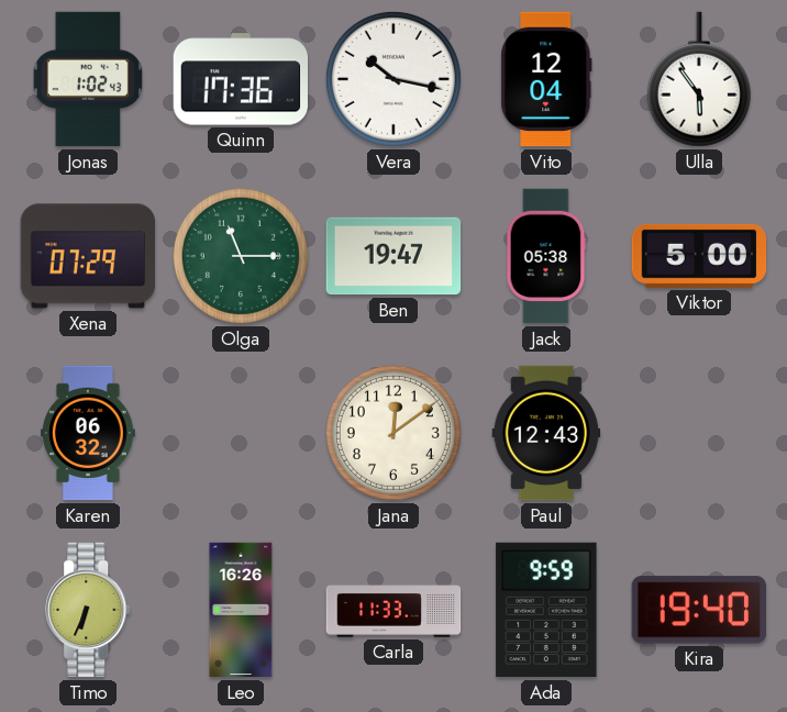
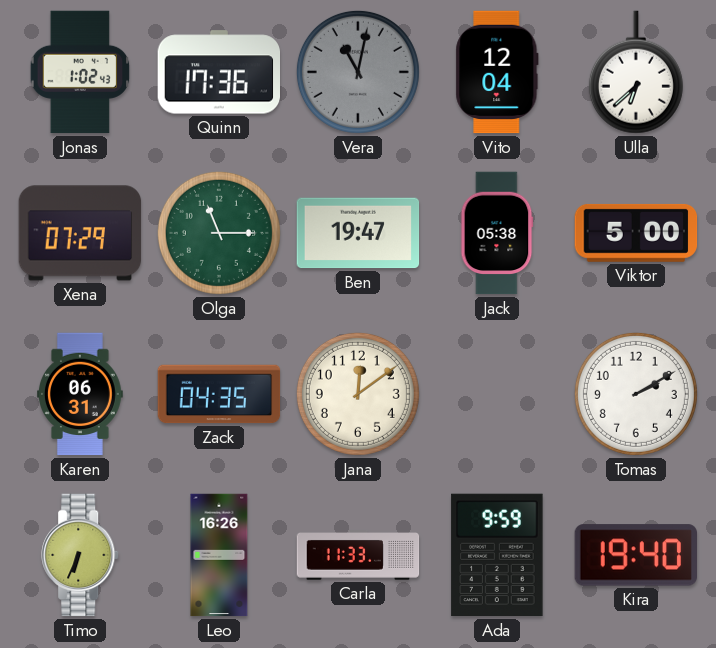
Vera: 10:17 -> 11:02
Vera dial: white -> grey
Ulla: 5:54 -> 6:38
Karen: 06:32 -> 06:31
Zack: none -> 04:35
Paul: 12:43 -> none
Tomas: none -> 2:10
